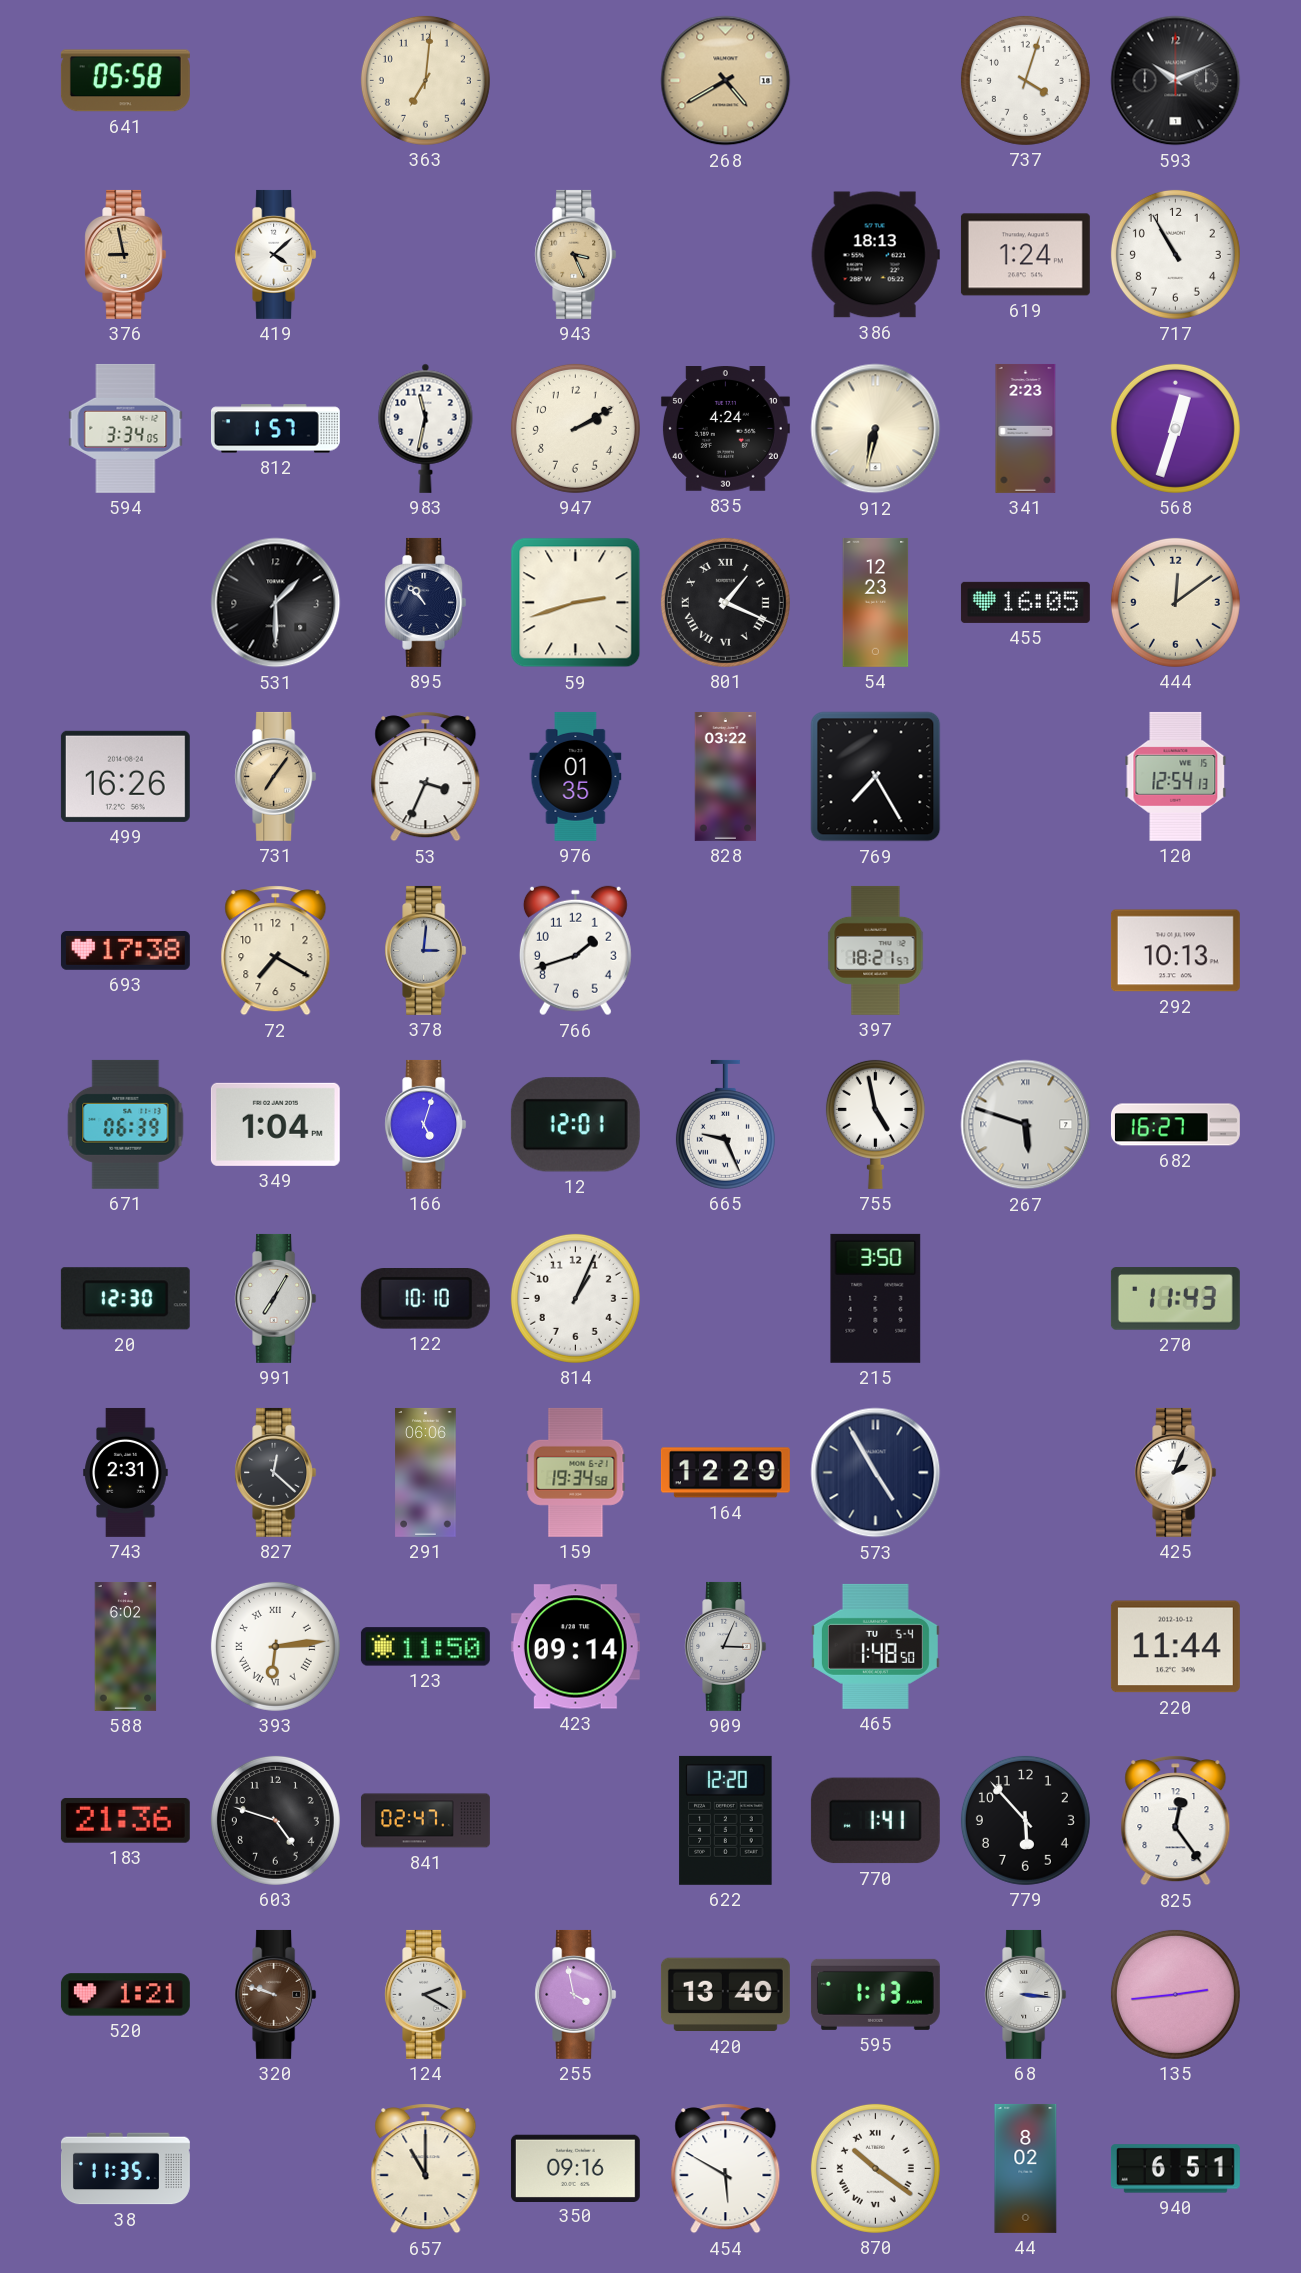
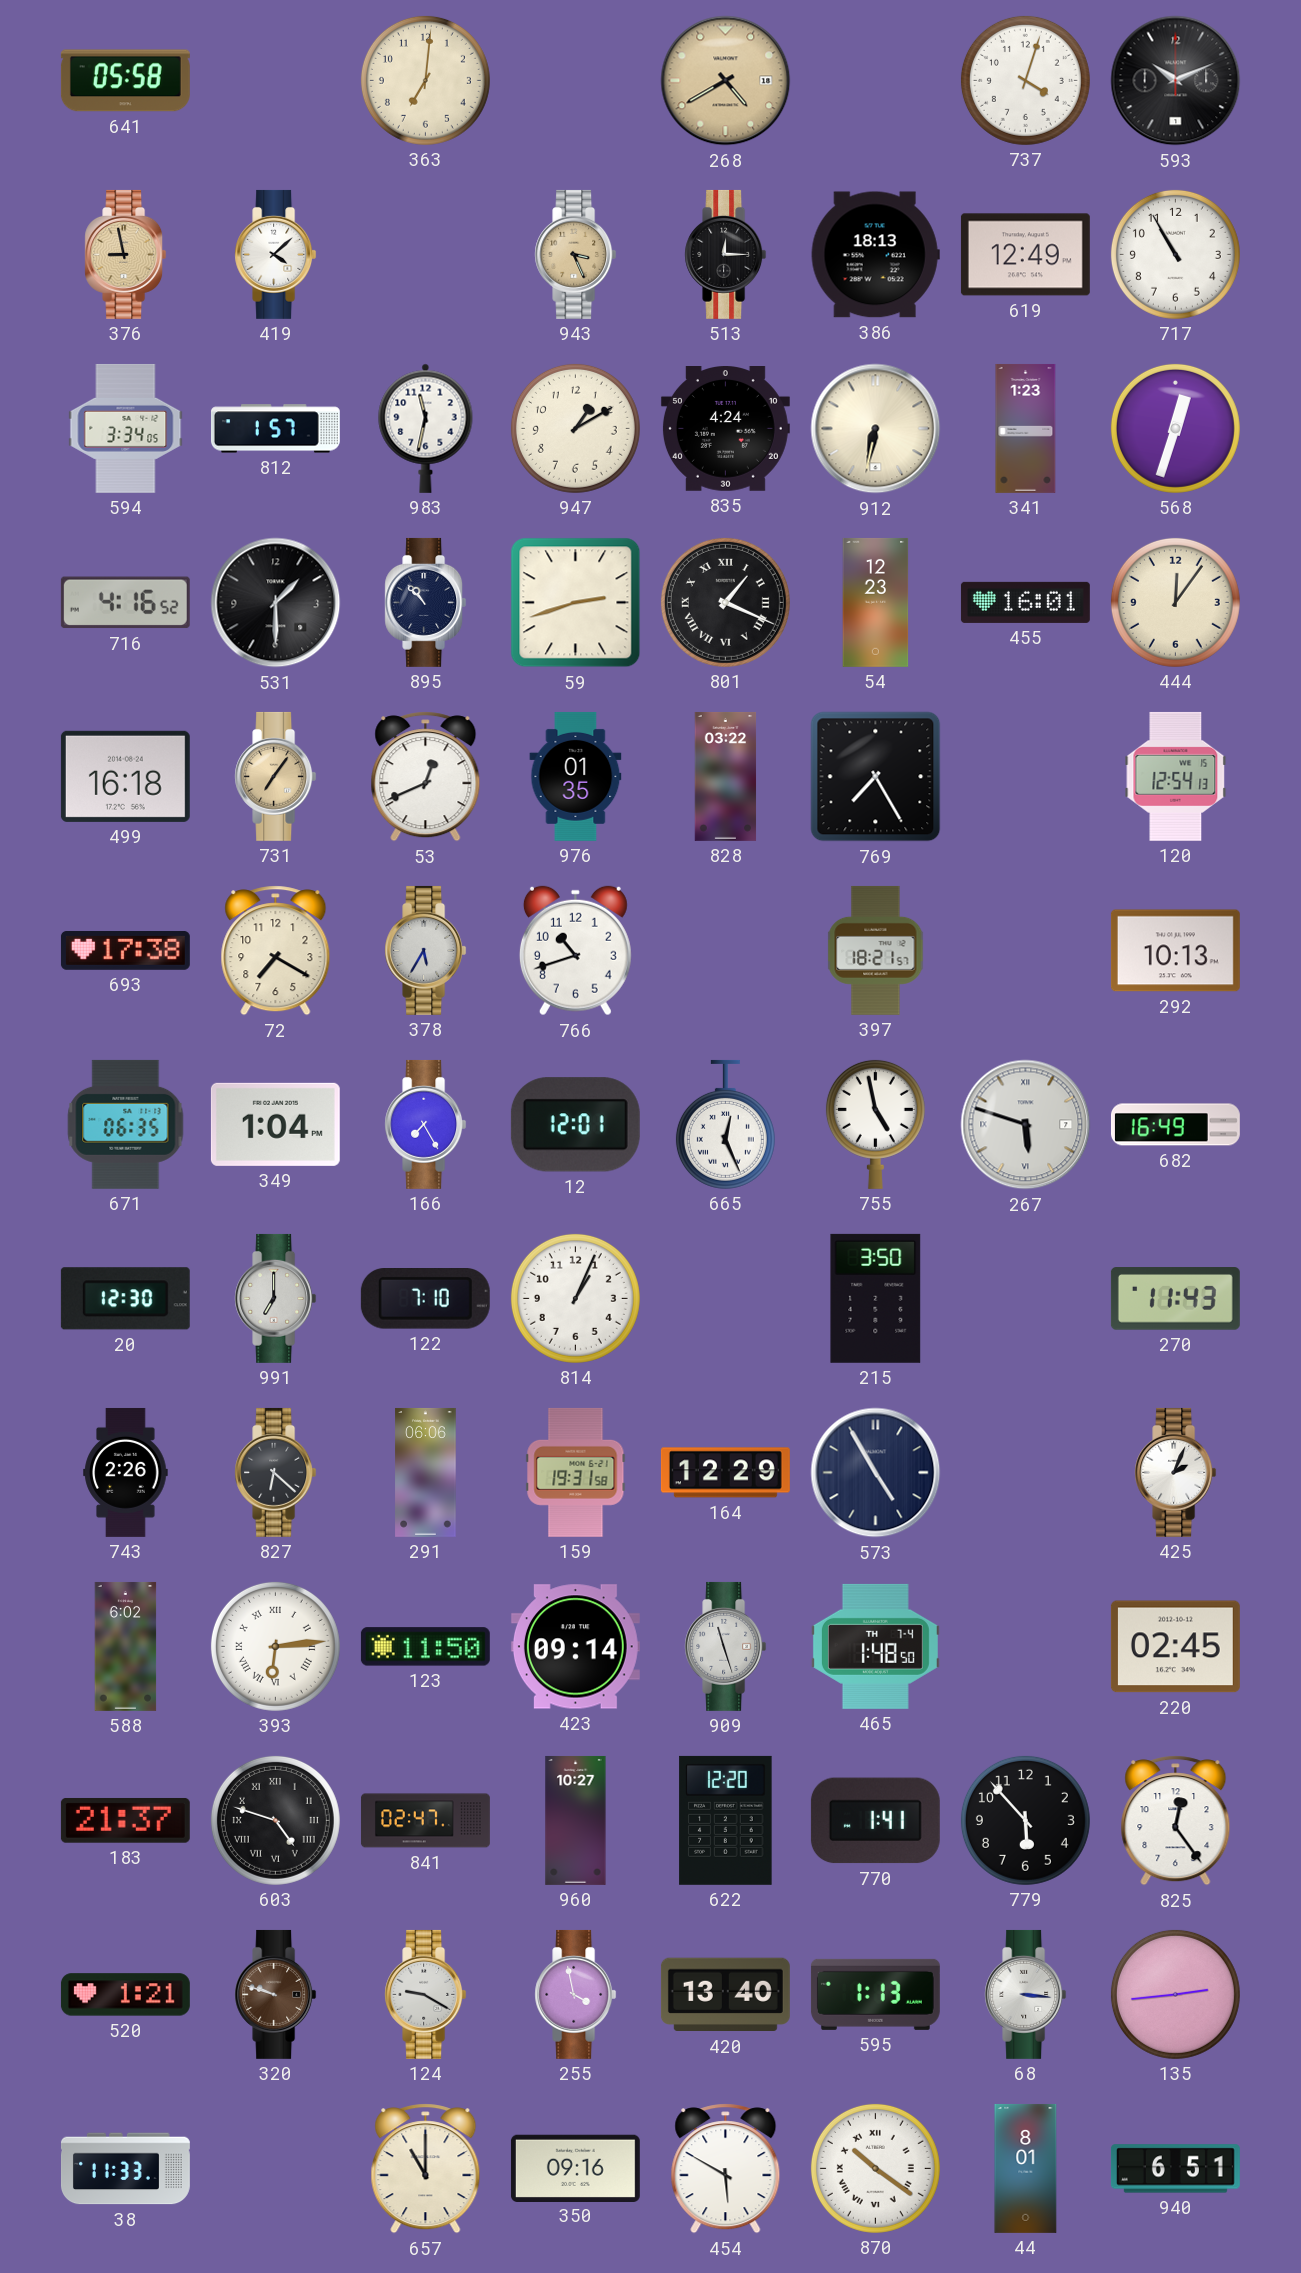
513: none -> 12:15
619: 1:24 -> 12:49
947: 2:10 -> 1:10
341: 2:23 -> 1:23
716: none -> 4:16
455: 16:05 -> 16:01
444: 12:09 -> 12:06
499: 16:26 -> 16:18
53: 3:34 -> 12:41
378: 3:01 -> 5:35
766: 1:42 -> 10:42
671: 06:39 -> 06:35
166: 5:03 -> 7:25
665: 9:26 -> 12:26
682: 16:27 -> 16:49
991: 7:05 -> 7:00
122: 10:10 -> 7:10
743: 2:31 -> 2:26
827: 12:22 -> 6:22
159: 19:34 -> 19:31
909: 3:04 -> 11:27
465 date: TU 5-4 -> TH 7-4
220: 11:44 -> 02:45
183: 21:36 -> 21:37
603 numerals: Arabic -> Roman
960: none -> 10:27
124: 2:20 -> 9:20
38: 11:35 -> 11:33
44: 8:02 -> 8:01
